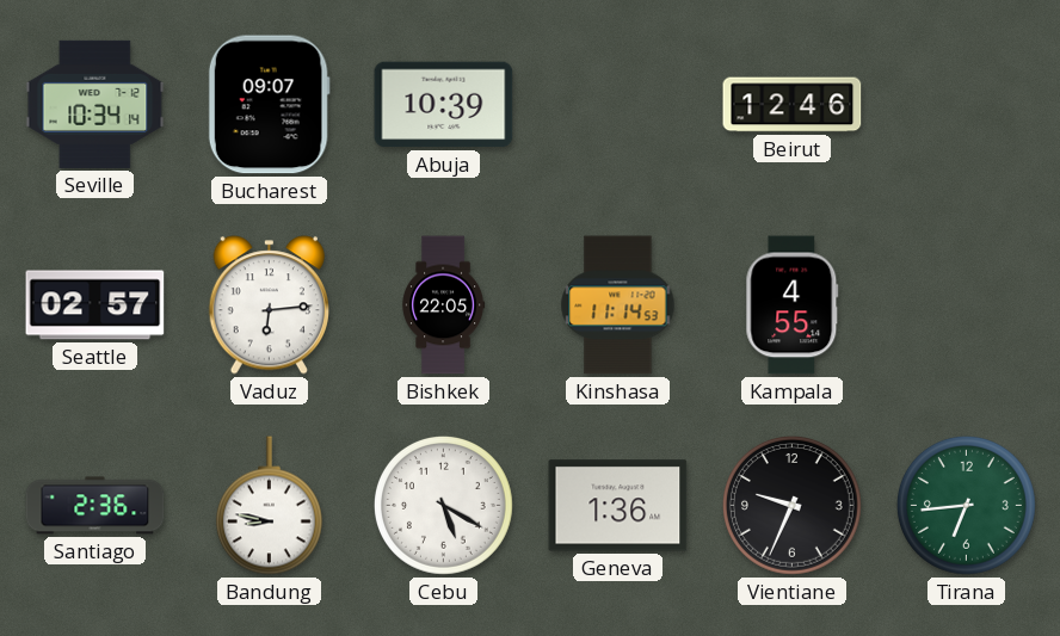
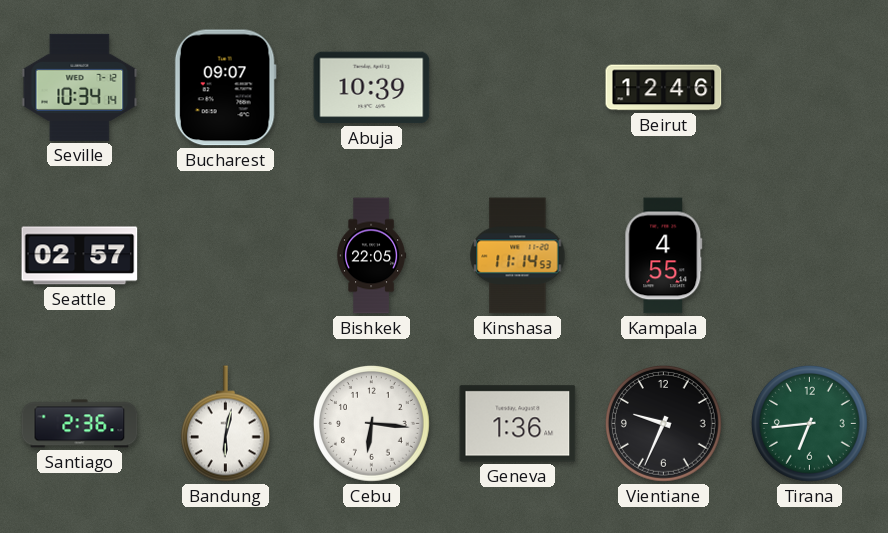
Vaduz: 6:14 -> none
Bandung: 8:47 -> 6:02
Cebu: 5:20 -> 6:16
